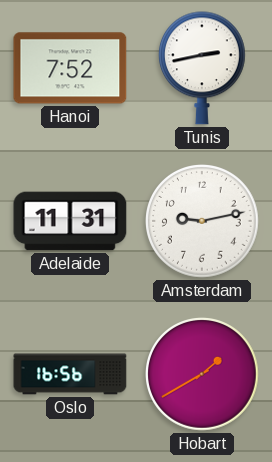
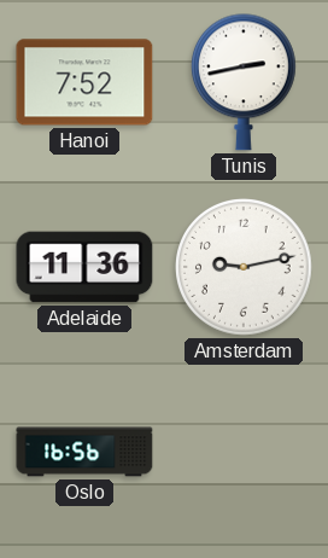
Adelaide: 11:31 -> 11:36
Hobart: 1:40 -> none
